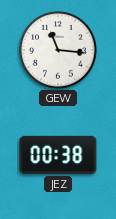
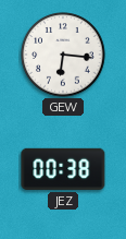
GEW: 11:16 -> 6:16
